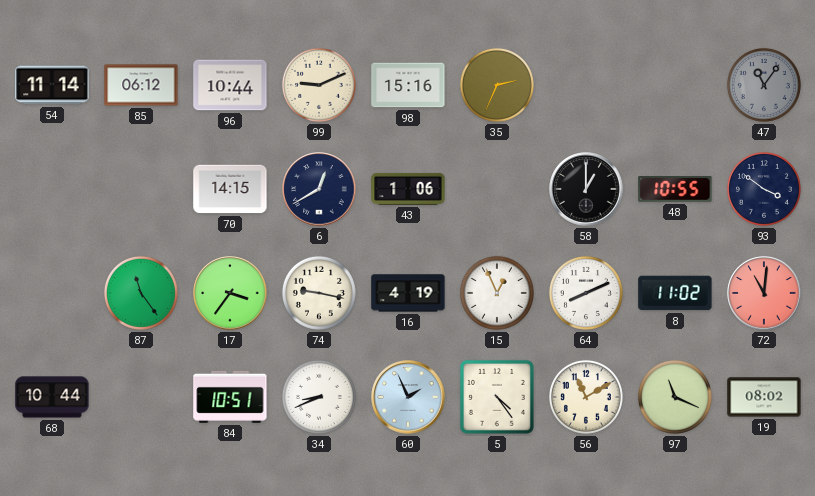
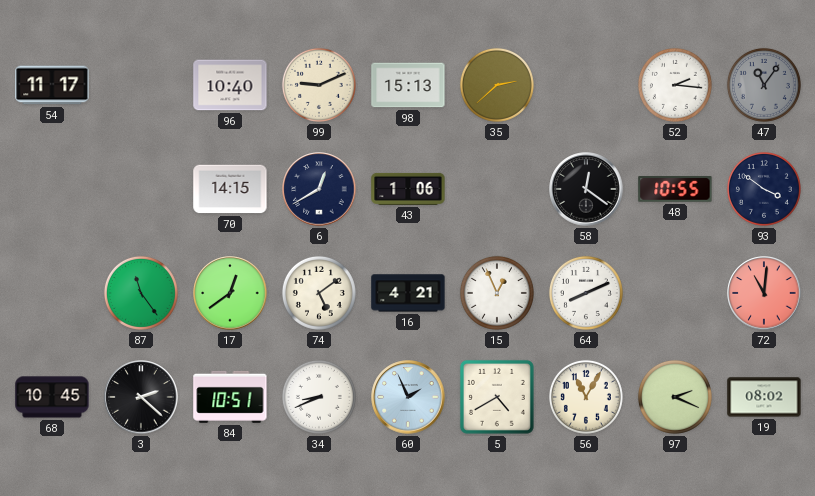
54: 11:14 -> 11:17
85: 06:12 -> none
96: 10:44 -> 10:40
98: 15:16 -> 15:13
35: 2:34 -> 2:38
52: none -> 2:16
58: 1:00 -> 12:21
17: 3:36 -> 12:39
74: 9:17 -> 5:09
16: 4:19 -> 4:21
8: 11:02 -> none
68: 10:44 -> 10:45
3: none -> 2:22
5: 4:24 -> 4:40
56: 11:10 -> 11:05
97: 11:19 -> 2:19
